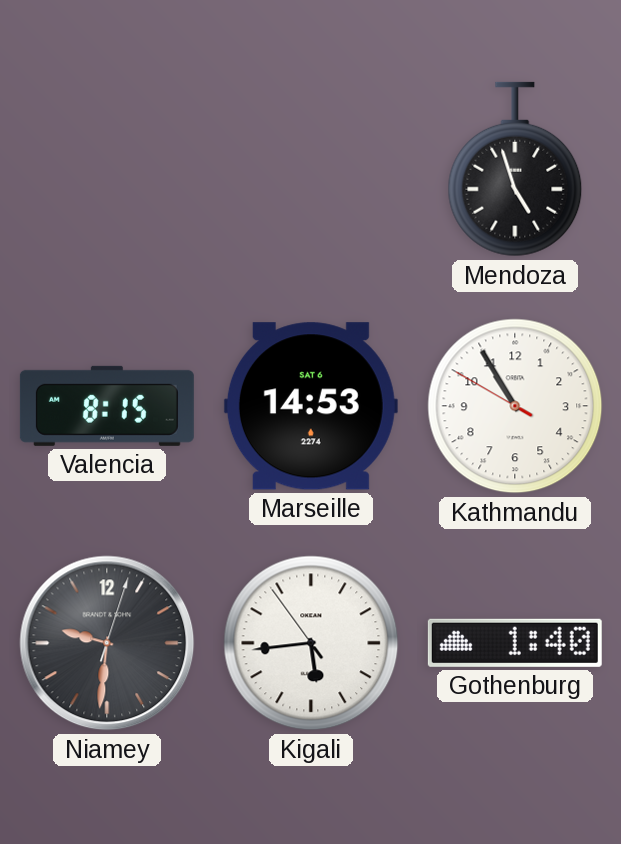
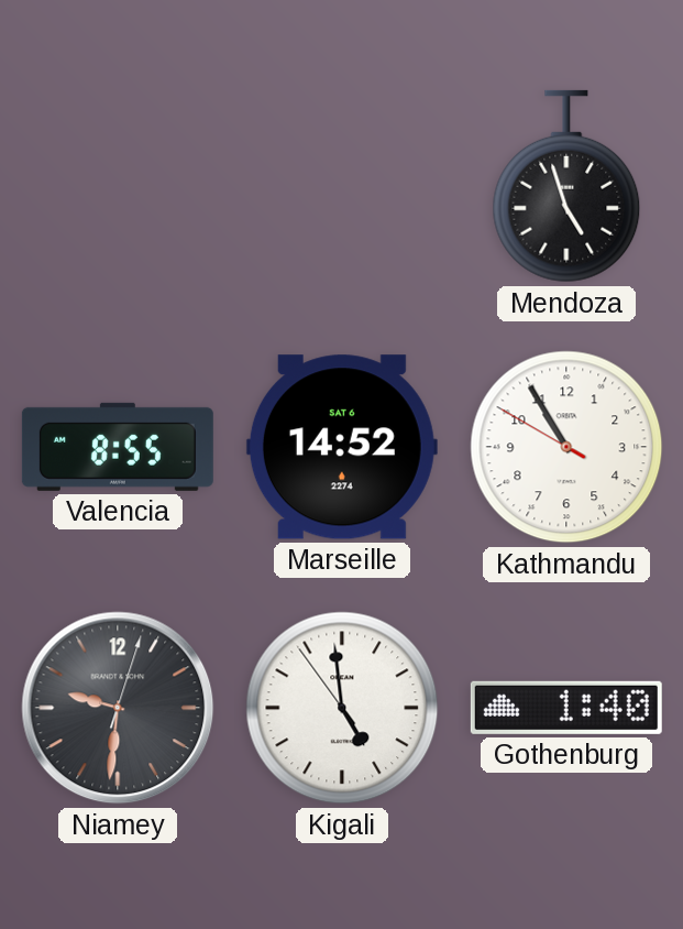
Valencia: 8:15 -> 8:55
Marseille: 14:53 -> 14:52
Kigali: 5:43 -> 4:58
